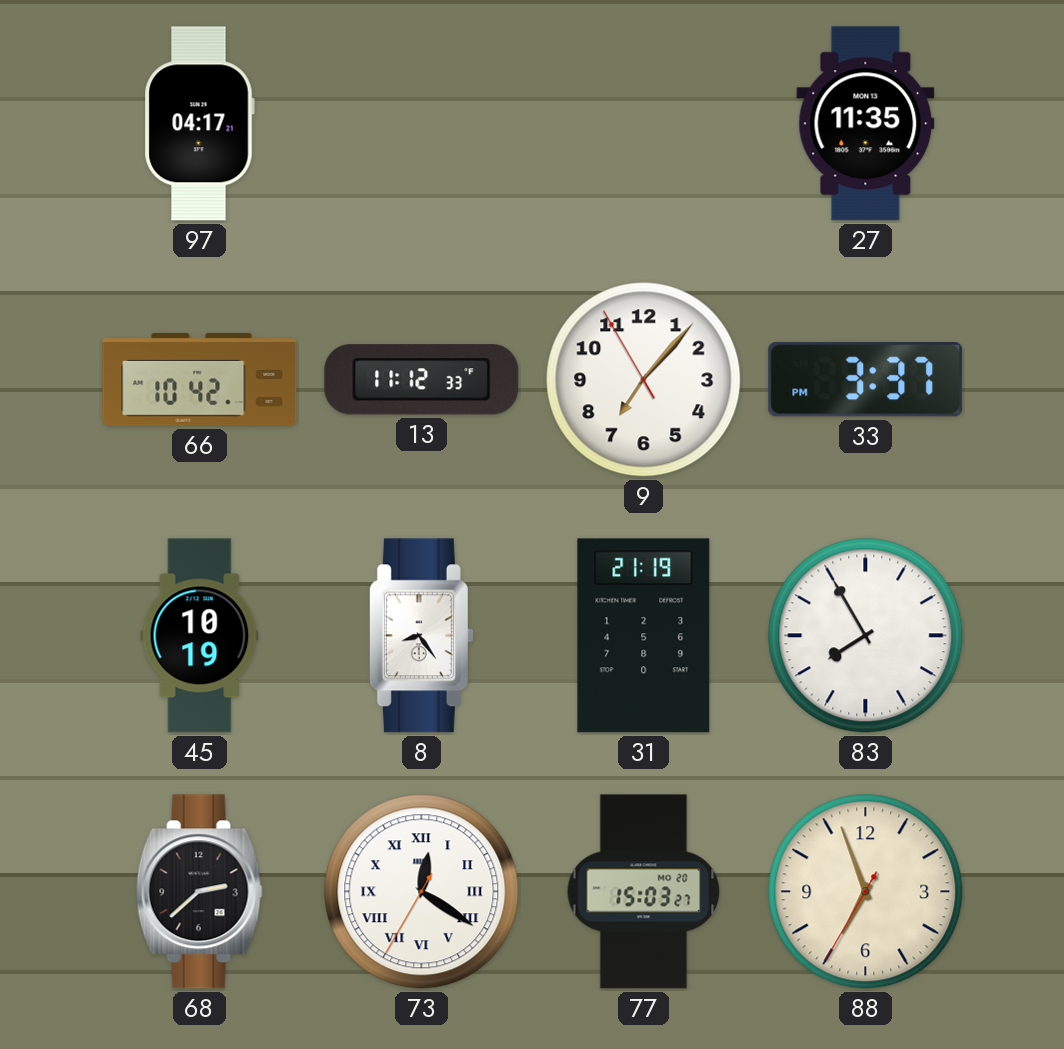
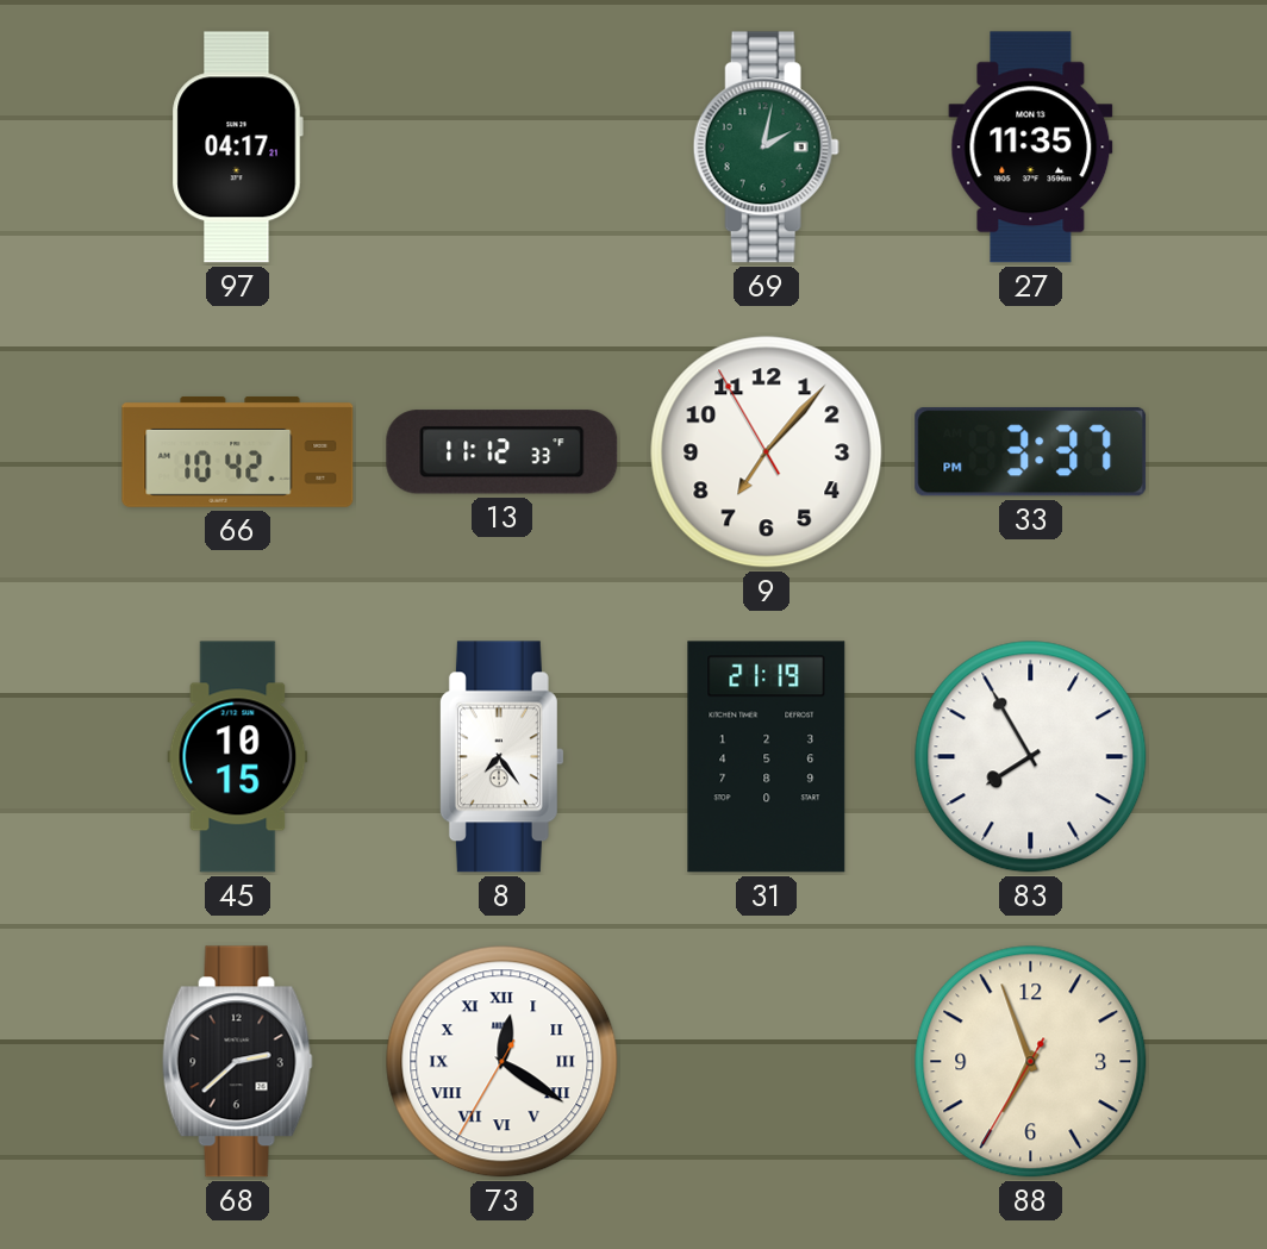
69: none -> 2:02
45: 10:19 -> 10:15
8: 8:24 -> 7:24
77: 15:03 -> none
